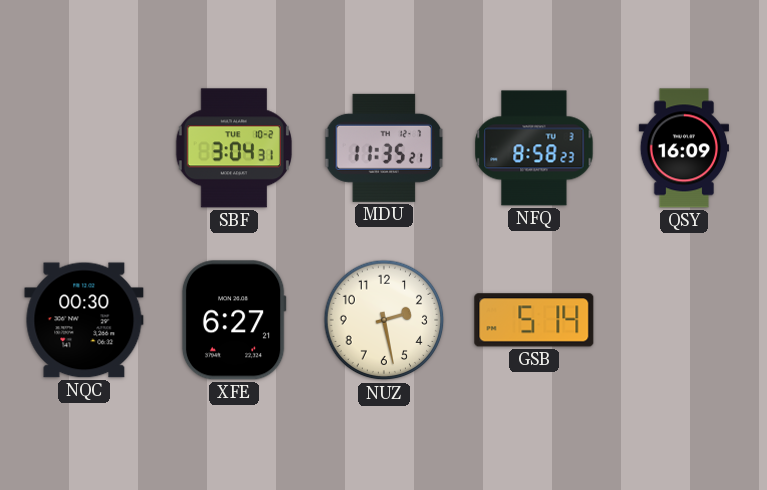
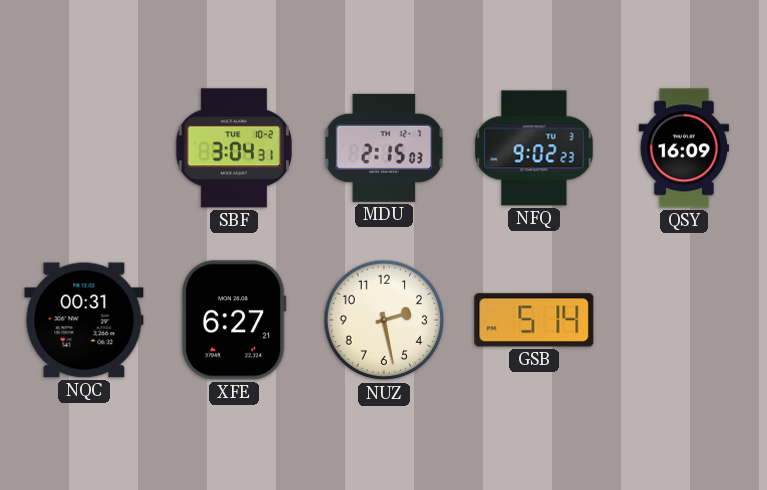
MDU: 11:35 -> 2:15
NFQ: 8:58 -> 9:02
NQC: 00:30 -> 00:31
